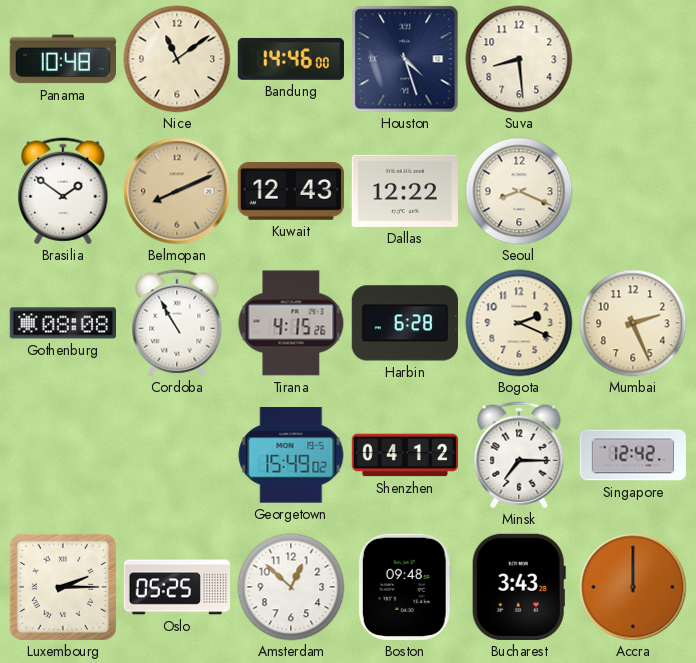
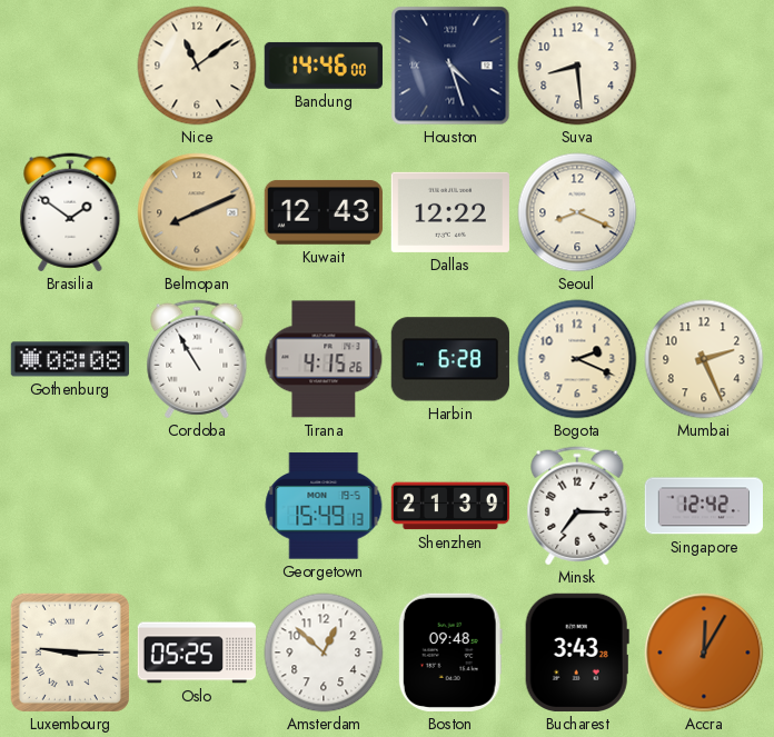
Panama: 10:48 -> none
Georgetown: 15:49:02 -> 15:49:13
Shenzhen: 04:12 -> 21:39
Luxembourg: 2:15 -> 9:15
Accra: 12:00 -> 12:05
